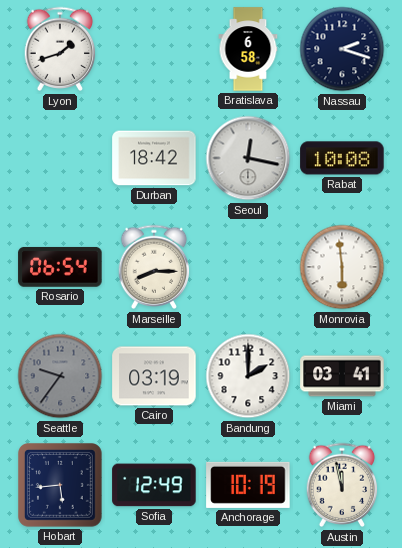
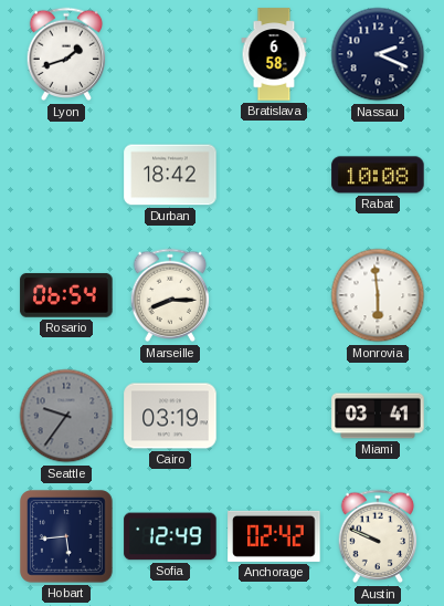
Nassau: 2:18 -> 2:19
Seoul: 12:17 -> none
Bandung: 2:00 -> none
Anchorage: 10:19 -> 02:42
Austin: 11:58 -> 9:49
